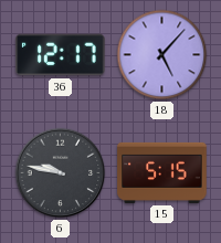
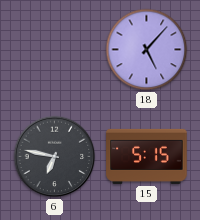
36: 12:17 -> none
6: 9:47 -> 6:47
